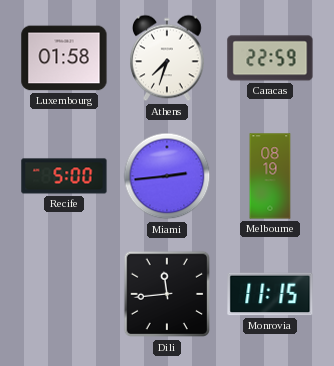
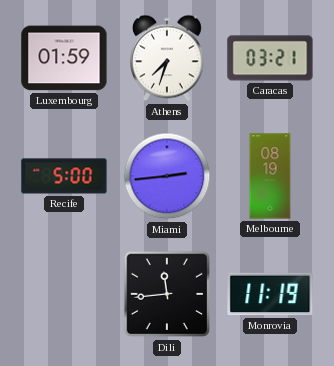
Luxembourg: 01:58 -> 01:59
Caracas: 22:59 -> 03:21
Monrovia: 11:15 -> 11:19
